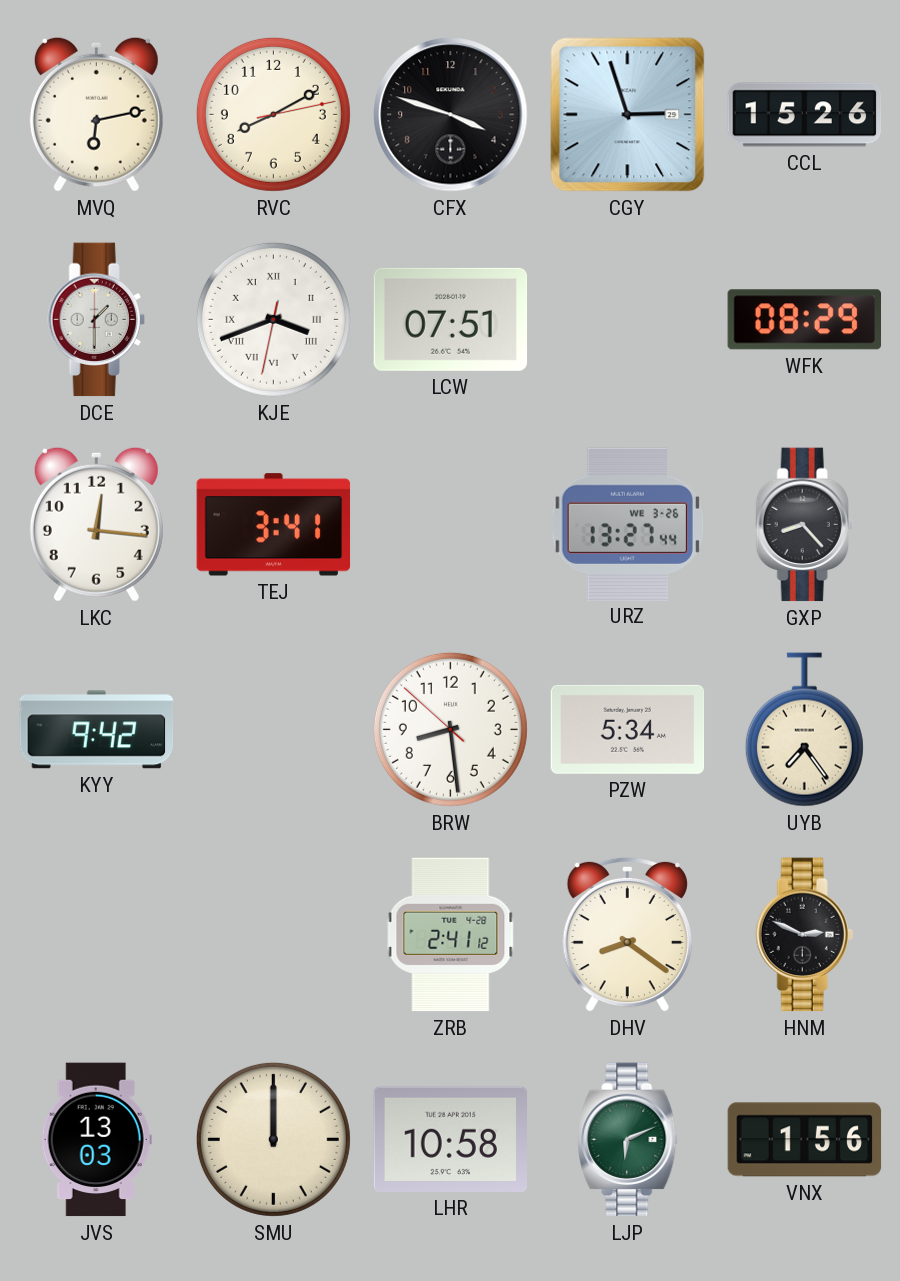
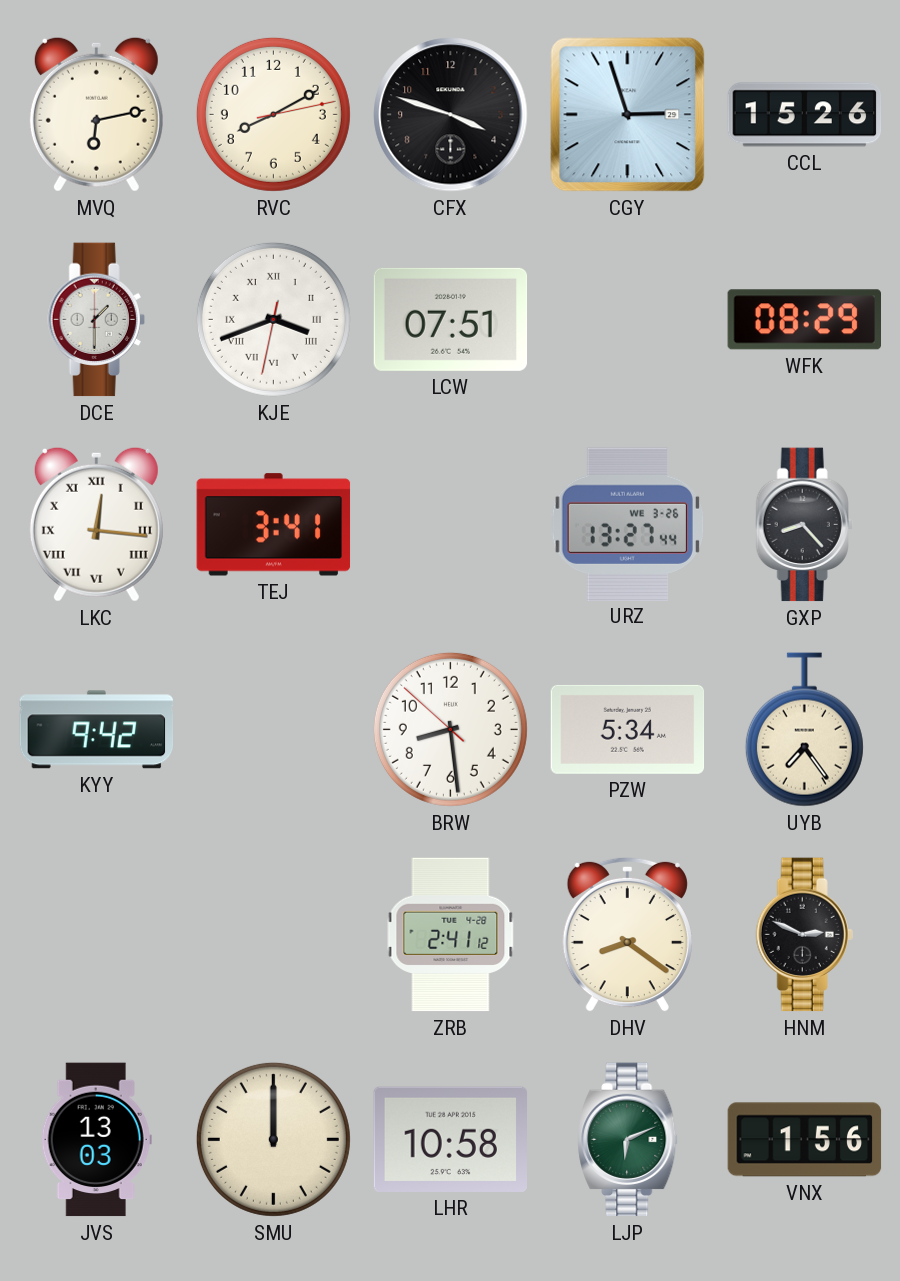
LKC numerals: Arabic -> Roman
